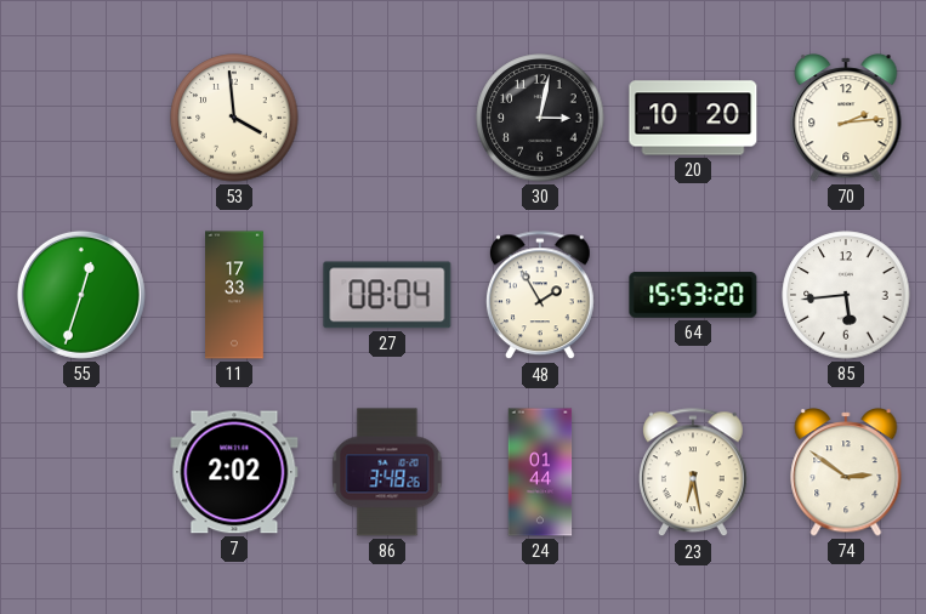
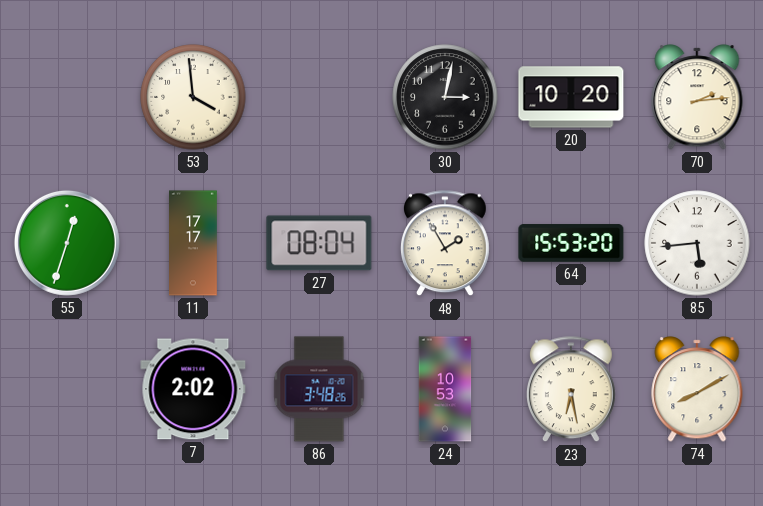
11: 17:33 -> 17:17
24: 01:44 -> 10:53
74: 2:51 -> 8:10
